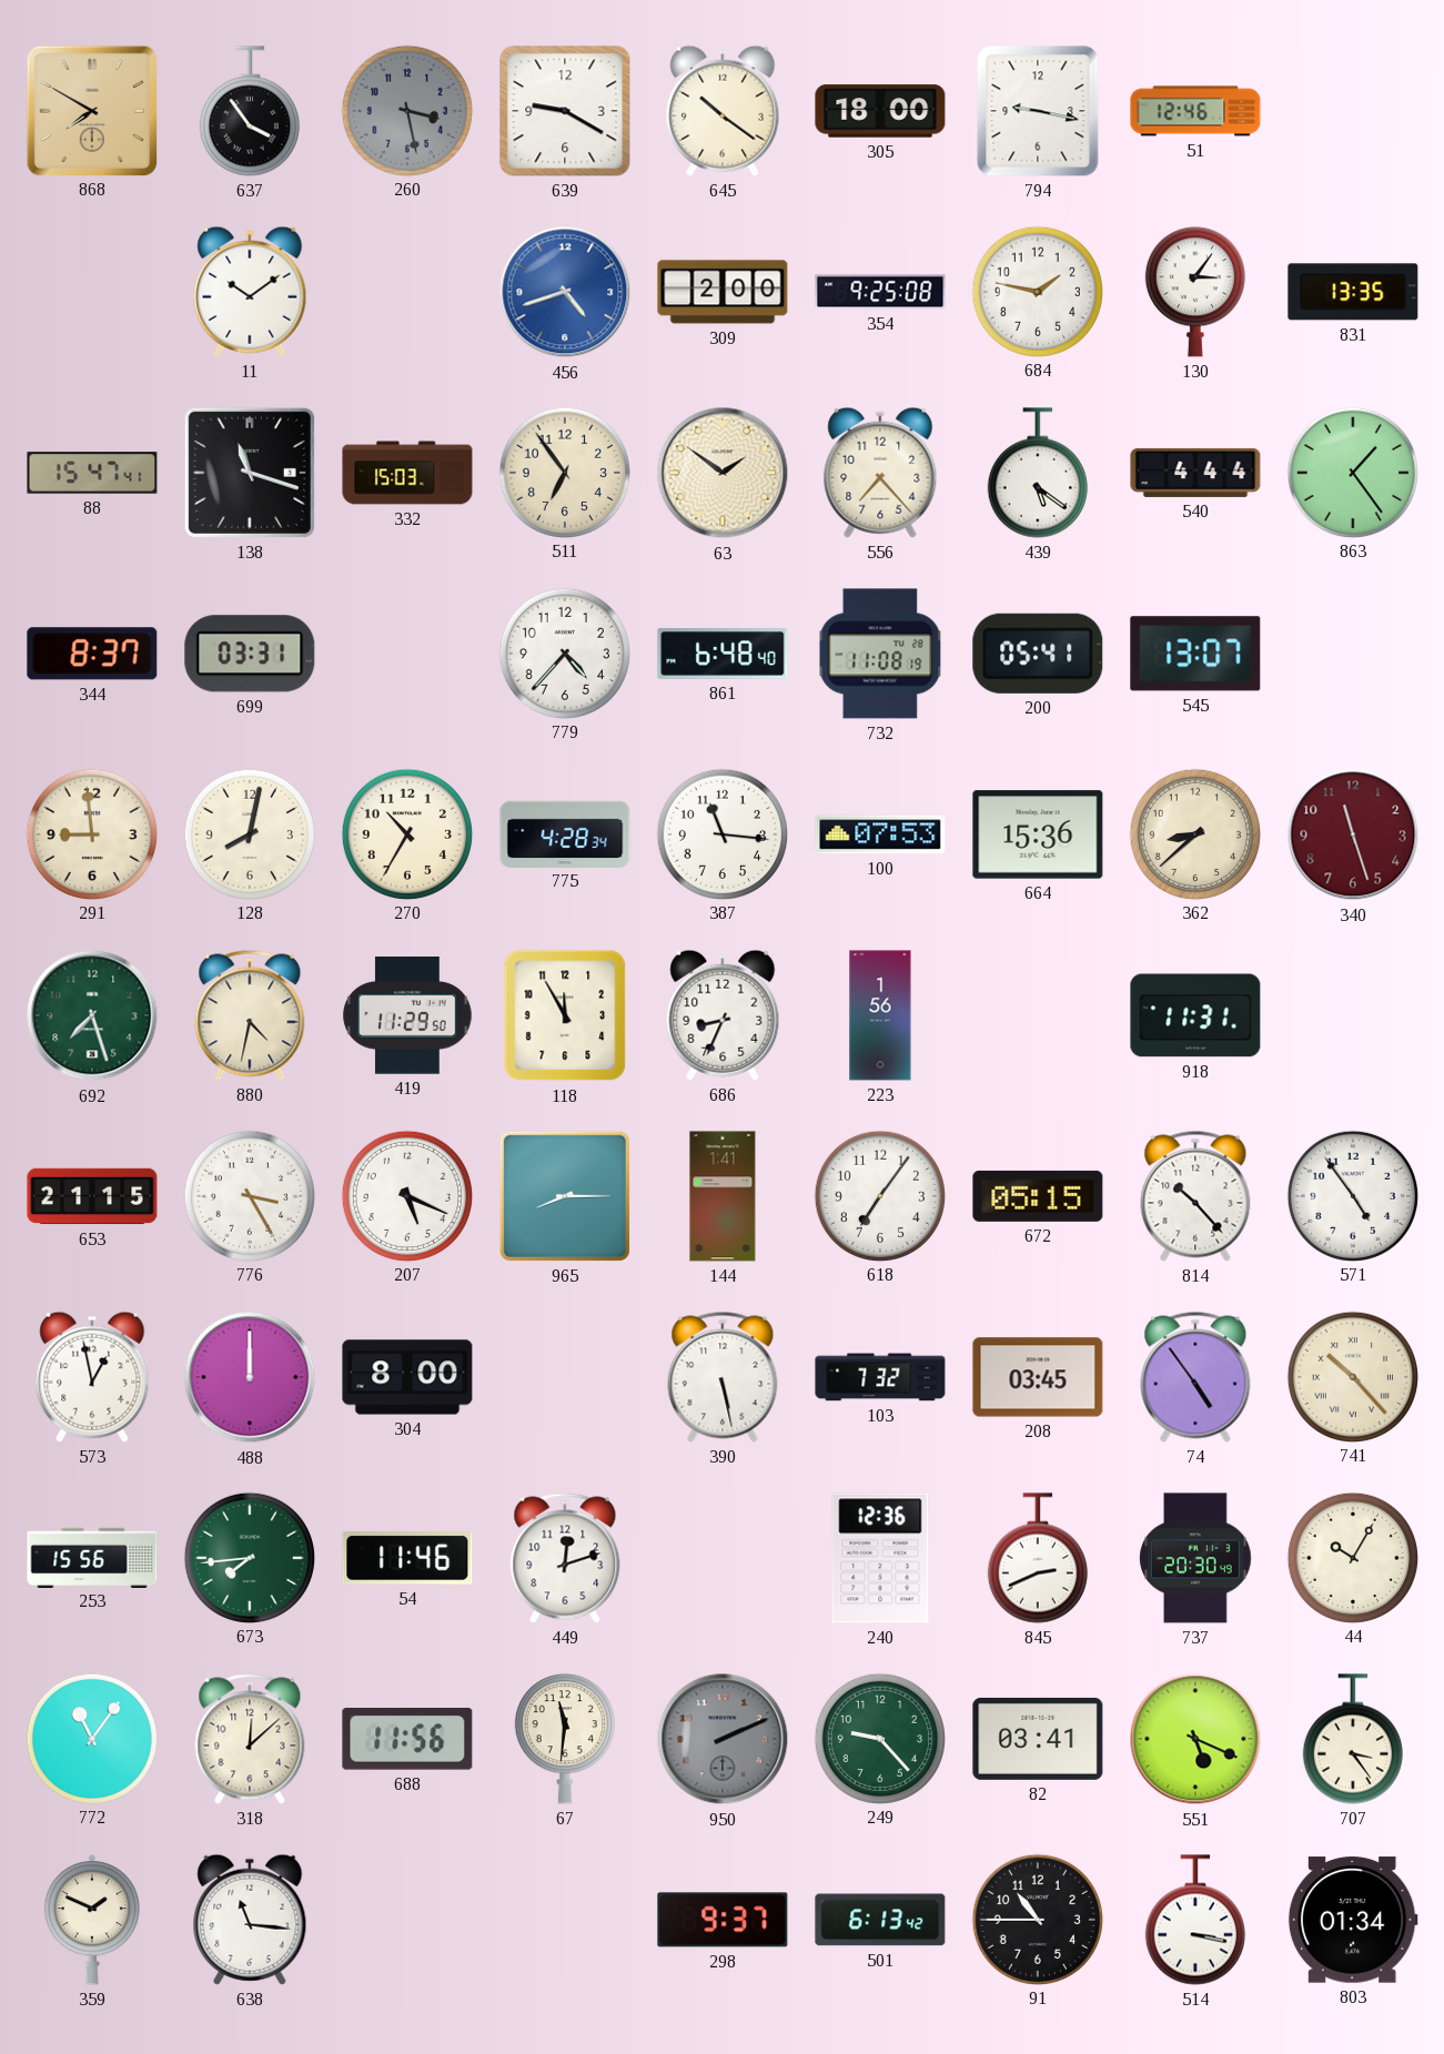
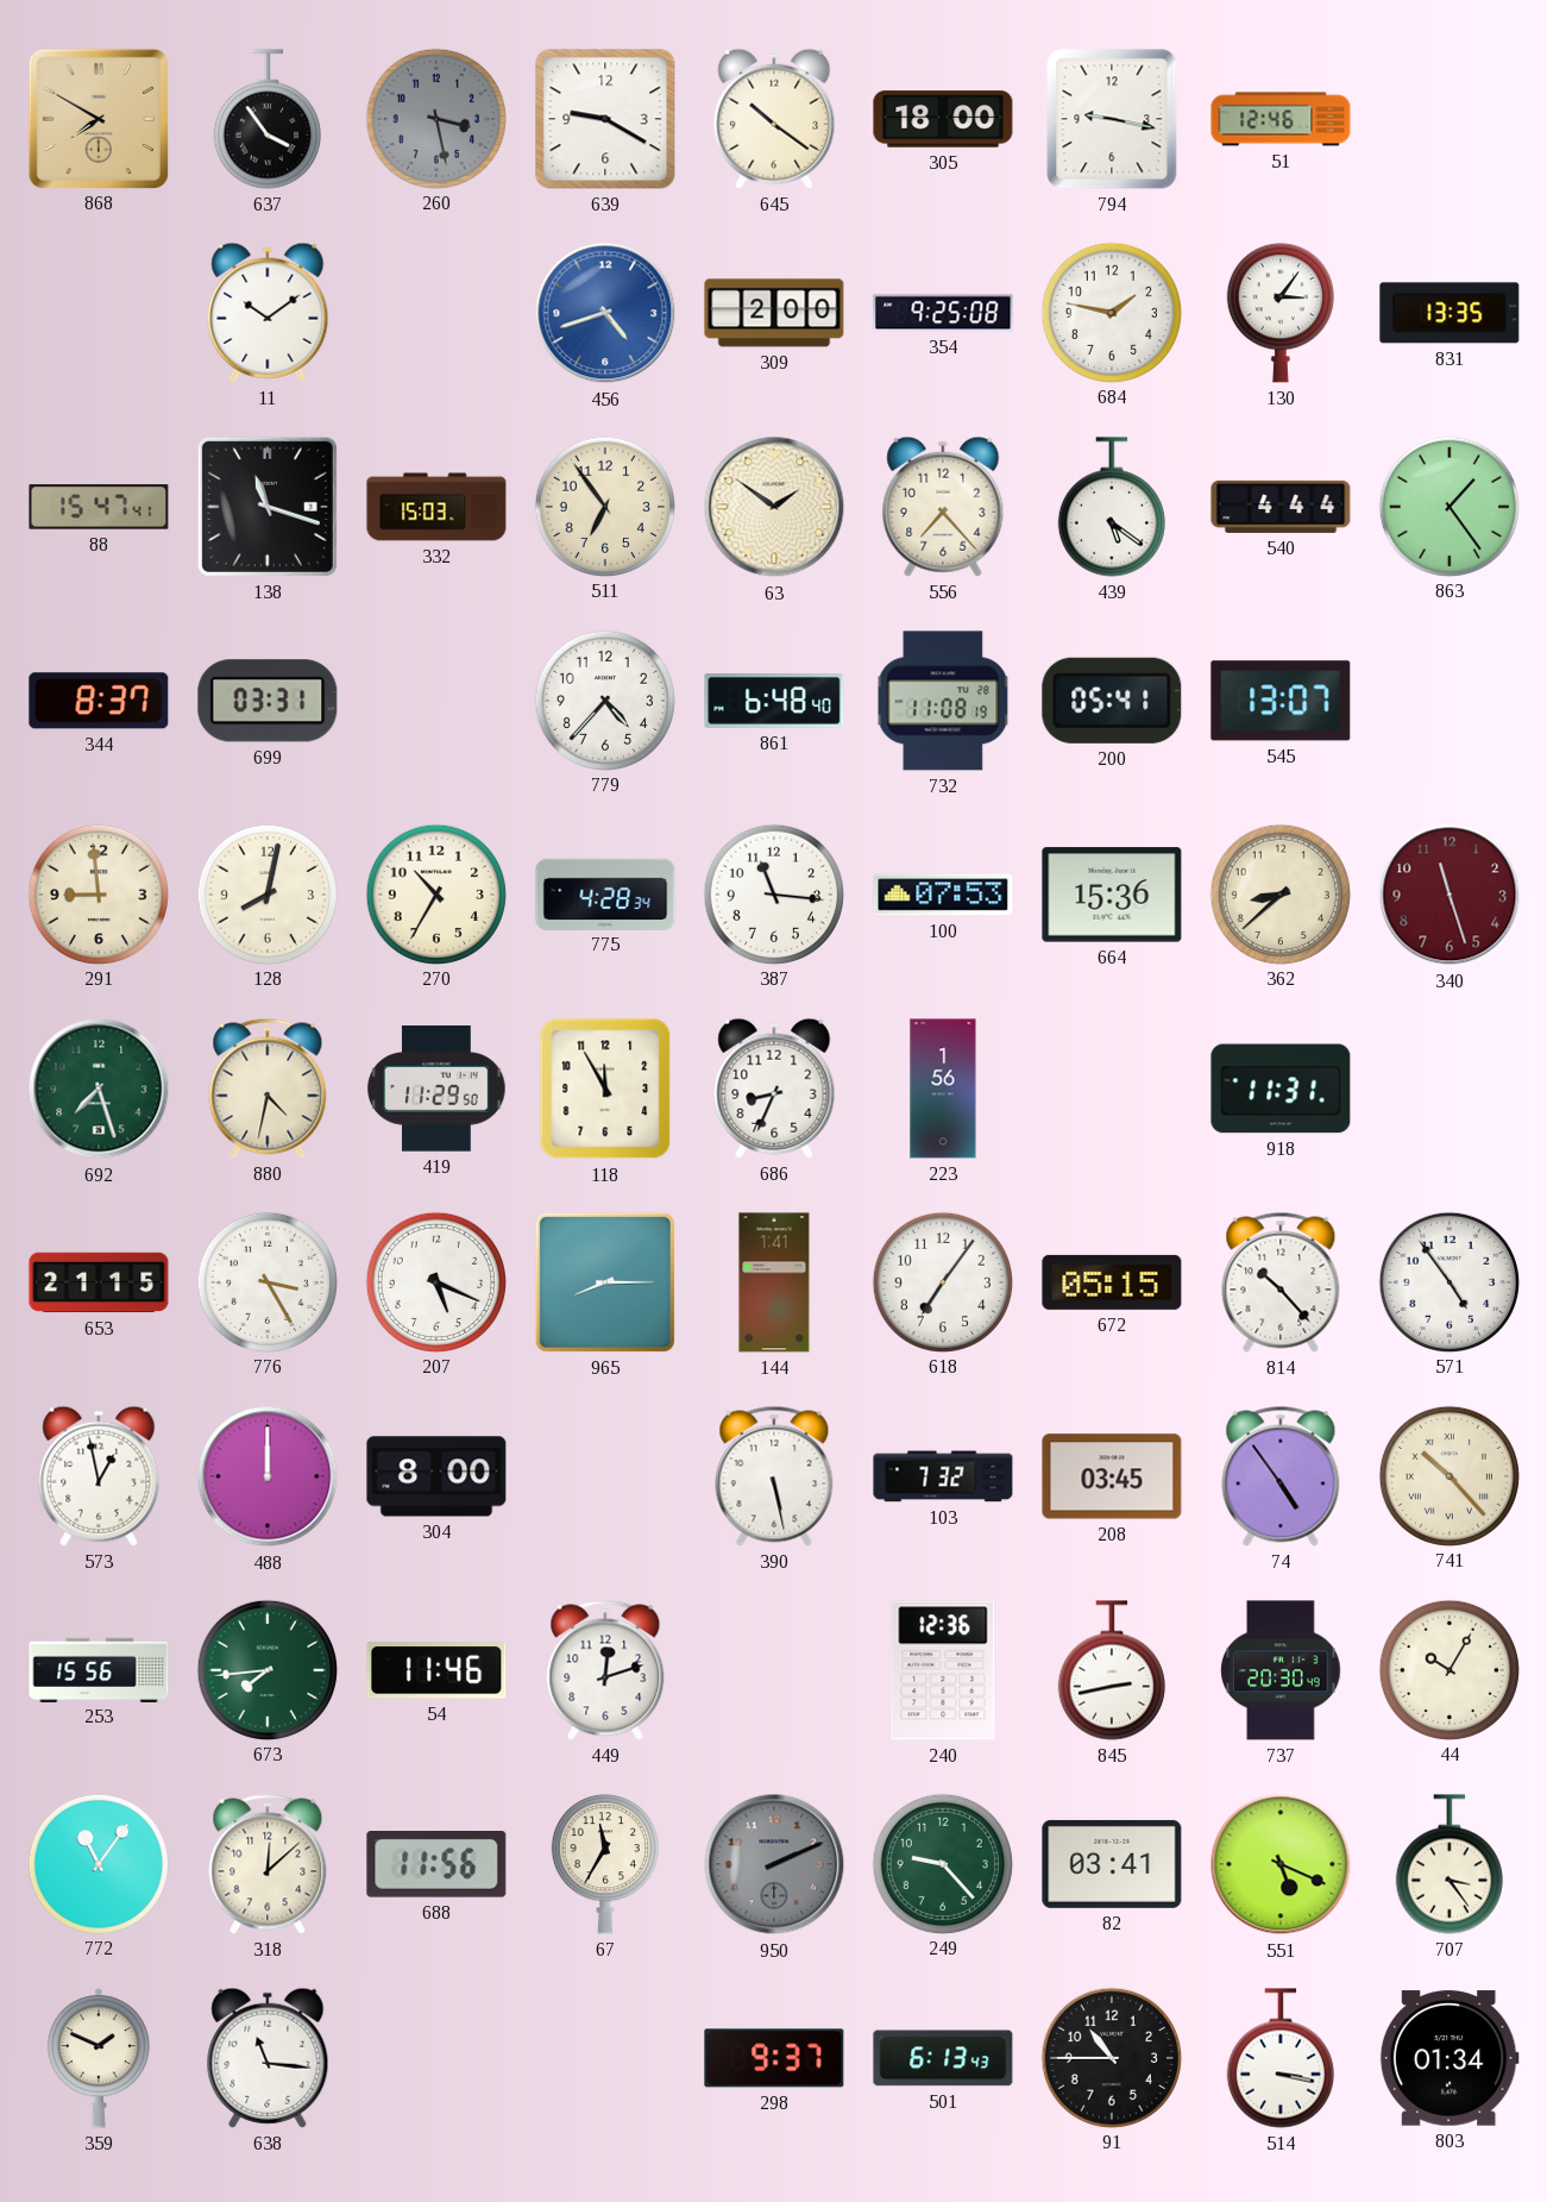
845: 2:41 -> 2:43
67: 11:31 -> 11:35
501: 6:13:42 -> 6:13:43
